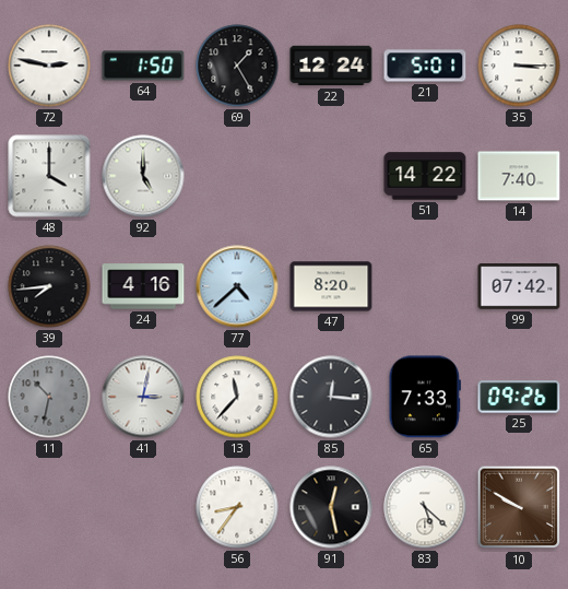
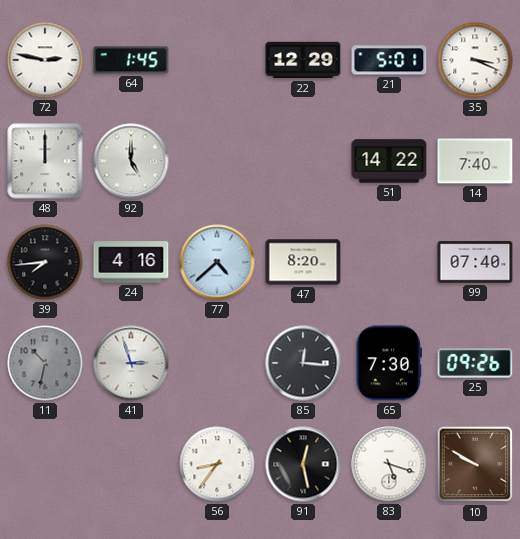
64: 1:50 -> 1:45
69: 1:25 -> none
22: 12:24 -> 12:29
35: 3:15 -> 3:19
48: 4:00 -> 12:00
99: 07:42 -> 07:40
41: 3:02 -> 2:57
13: 11:37 -> none
65: 7:33 -> 7:30
83: 5:22 -> 5:18
